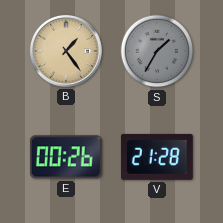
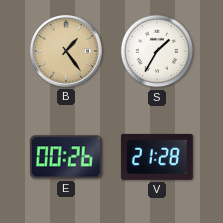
S dial: grey -> white
